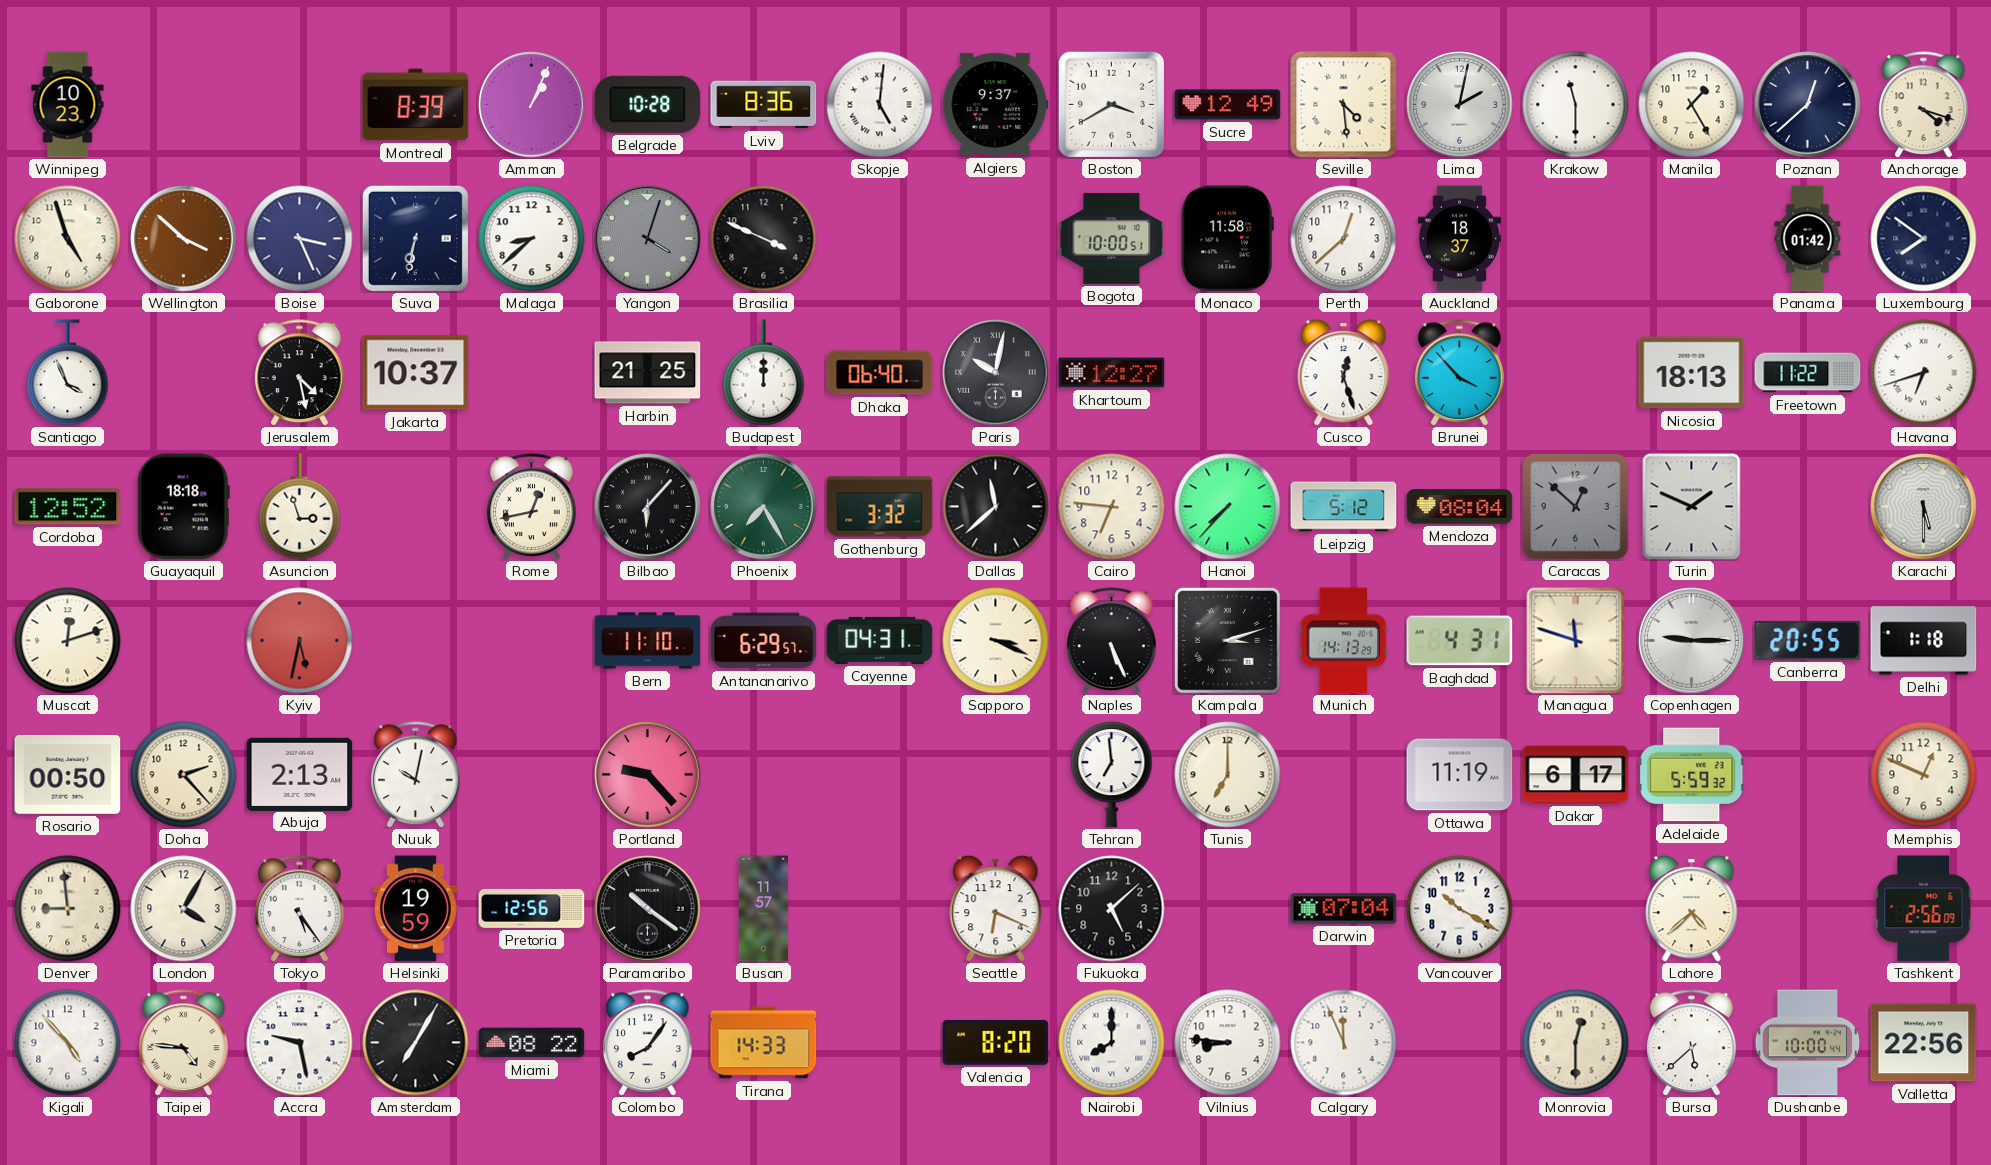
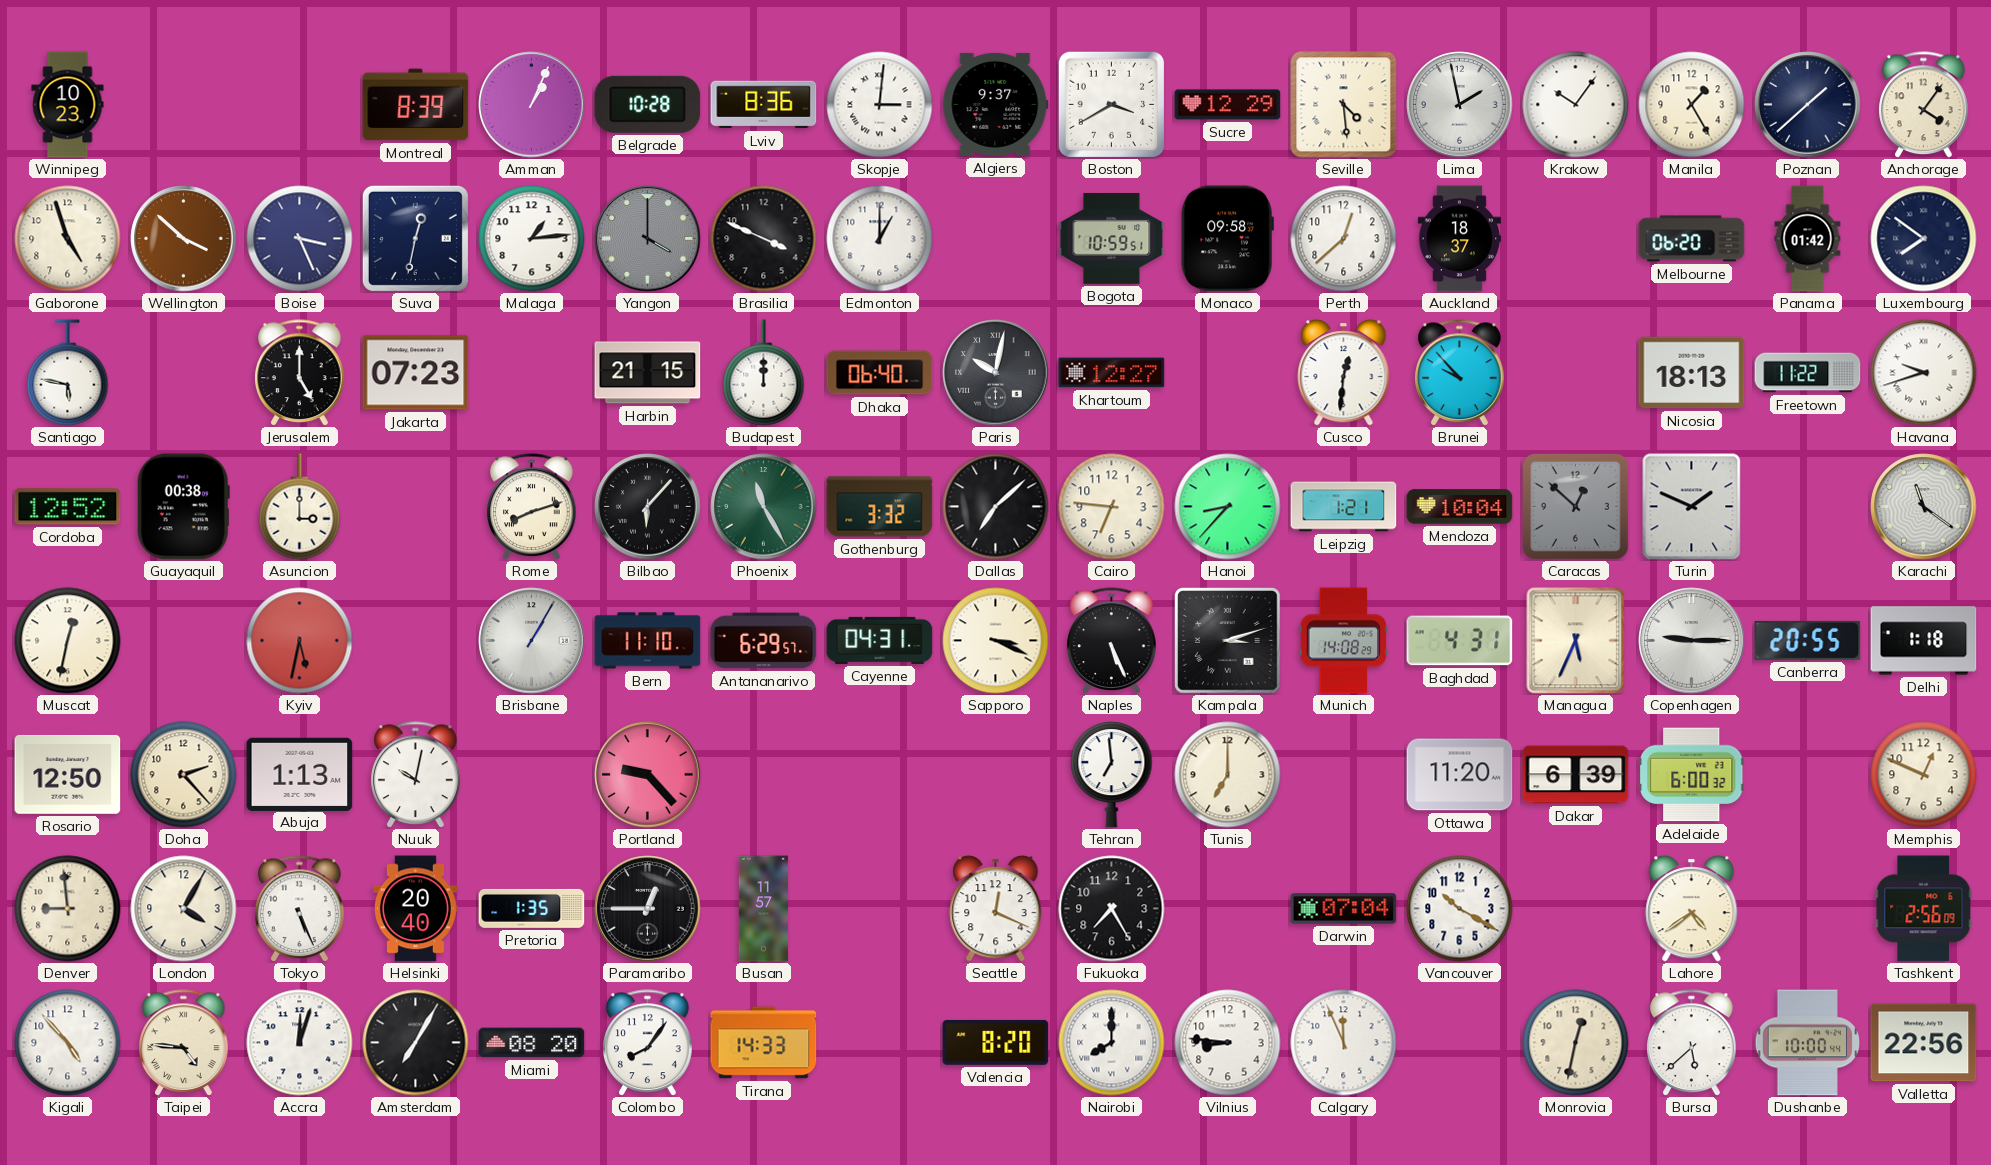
Skopje: 5:01 -> 3:01
Sucre: 12:49 -> 12:29
Lima: 2:02 -> 1:58
Krakow: 11:30 -> 10:06
Poznan: 12:38 -> 1:38
Anchorage: 4:18 -> 4:06
Suva: 6:32 -> 12:32
Malaga: 8:38 -> 1:14
Yangon: 4:03 -> 4:00
Edmonton: none -> 1:00
Bogota: 10:00 -> 10:59
Monaco: 11:58 -> 09:58
Melbourne: none -> 06:20
Santiago: 3:56 -> 5:47
Jerusalem: 4:28 -> 5:00
Jakarta: 10:37 -> 07:23
Harbin: 21:25 -> 21:15
Cusco: 12:27 -> 12:31
Brunei: 3:53 -> 9:53
Havana: 6:42 -> 9:42
Guayaquil: 18:18 -> 00:38
Asuncion: 2:57 -> 3:00
Rome: 12:43 -> 8:12
Phoenix: 7:25 -> 11:25
Dallas: 11:38 -> 7:08
Hanoi: 7:37 -> 8:37
Leipzig: 5:12 -> 1:21
Mendoza: 08:04 -> 10:04
Karachi: 5:30 -> 11:21
Muscat: 12:12 -> 12:32
Brisbane: none -> 1:05
Munich: 14:13 -> 14:08
Managua: 11:48 -> 5:34
Rosario: 00:50 -> 12:50
Abuja: 2:13 -> 1:13
Ottawa: 11:19 -> 11:20
Dakar: 6:17 -> 6:39
Adelaide: 5:59 -> 6:00
Tokyo: 5:24 -> 5:26
Helsinki: 19:59 -> 20:40
Pretoria: 12:56 -> 1:35
Paramaribo: 10:21 -> 12:45
Seattle: 6:19 -> 12:19
Fukuoka: 5:08 -> 7:25
Lahore: 4:38 -> 4:39
Accra: 9:28 -> 12:03
Miami: 08:22 -> 08:20
Monrovia: 12:30 -> 12:32
